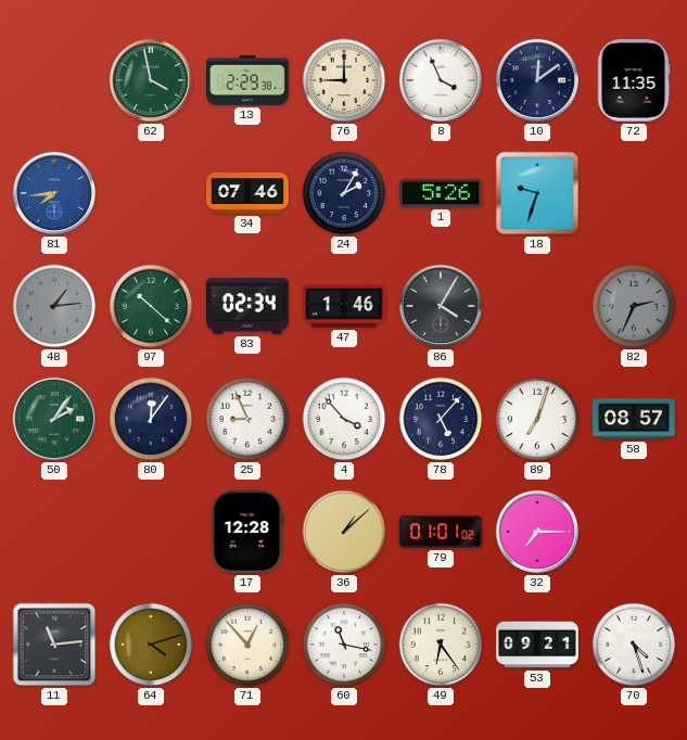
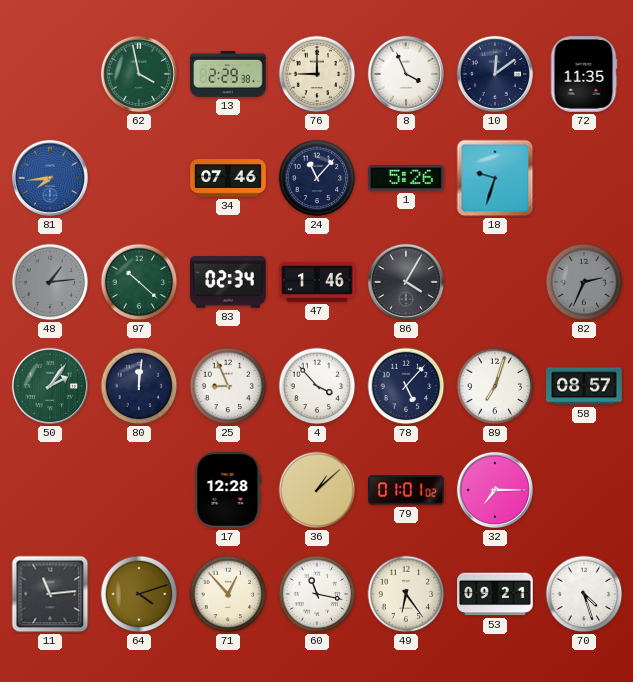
24: 2:05 -> 11:07
80: 12:06 -> 12:01
